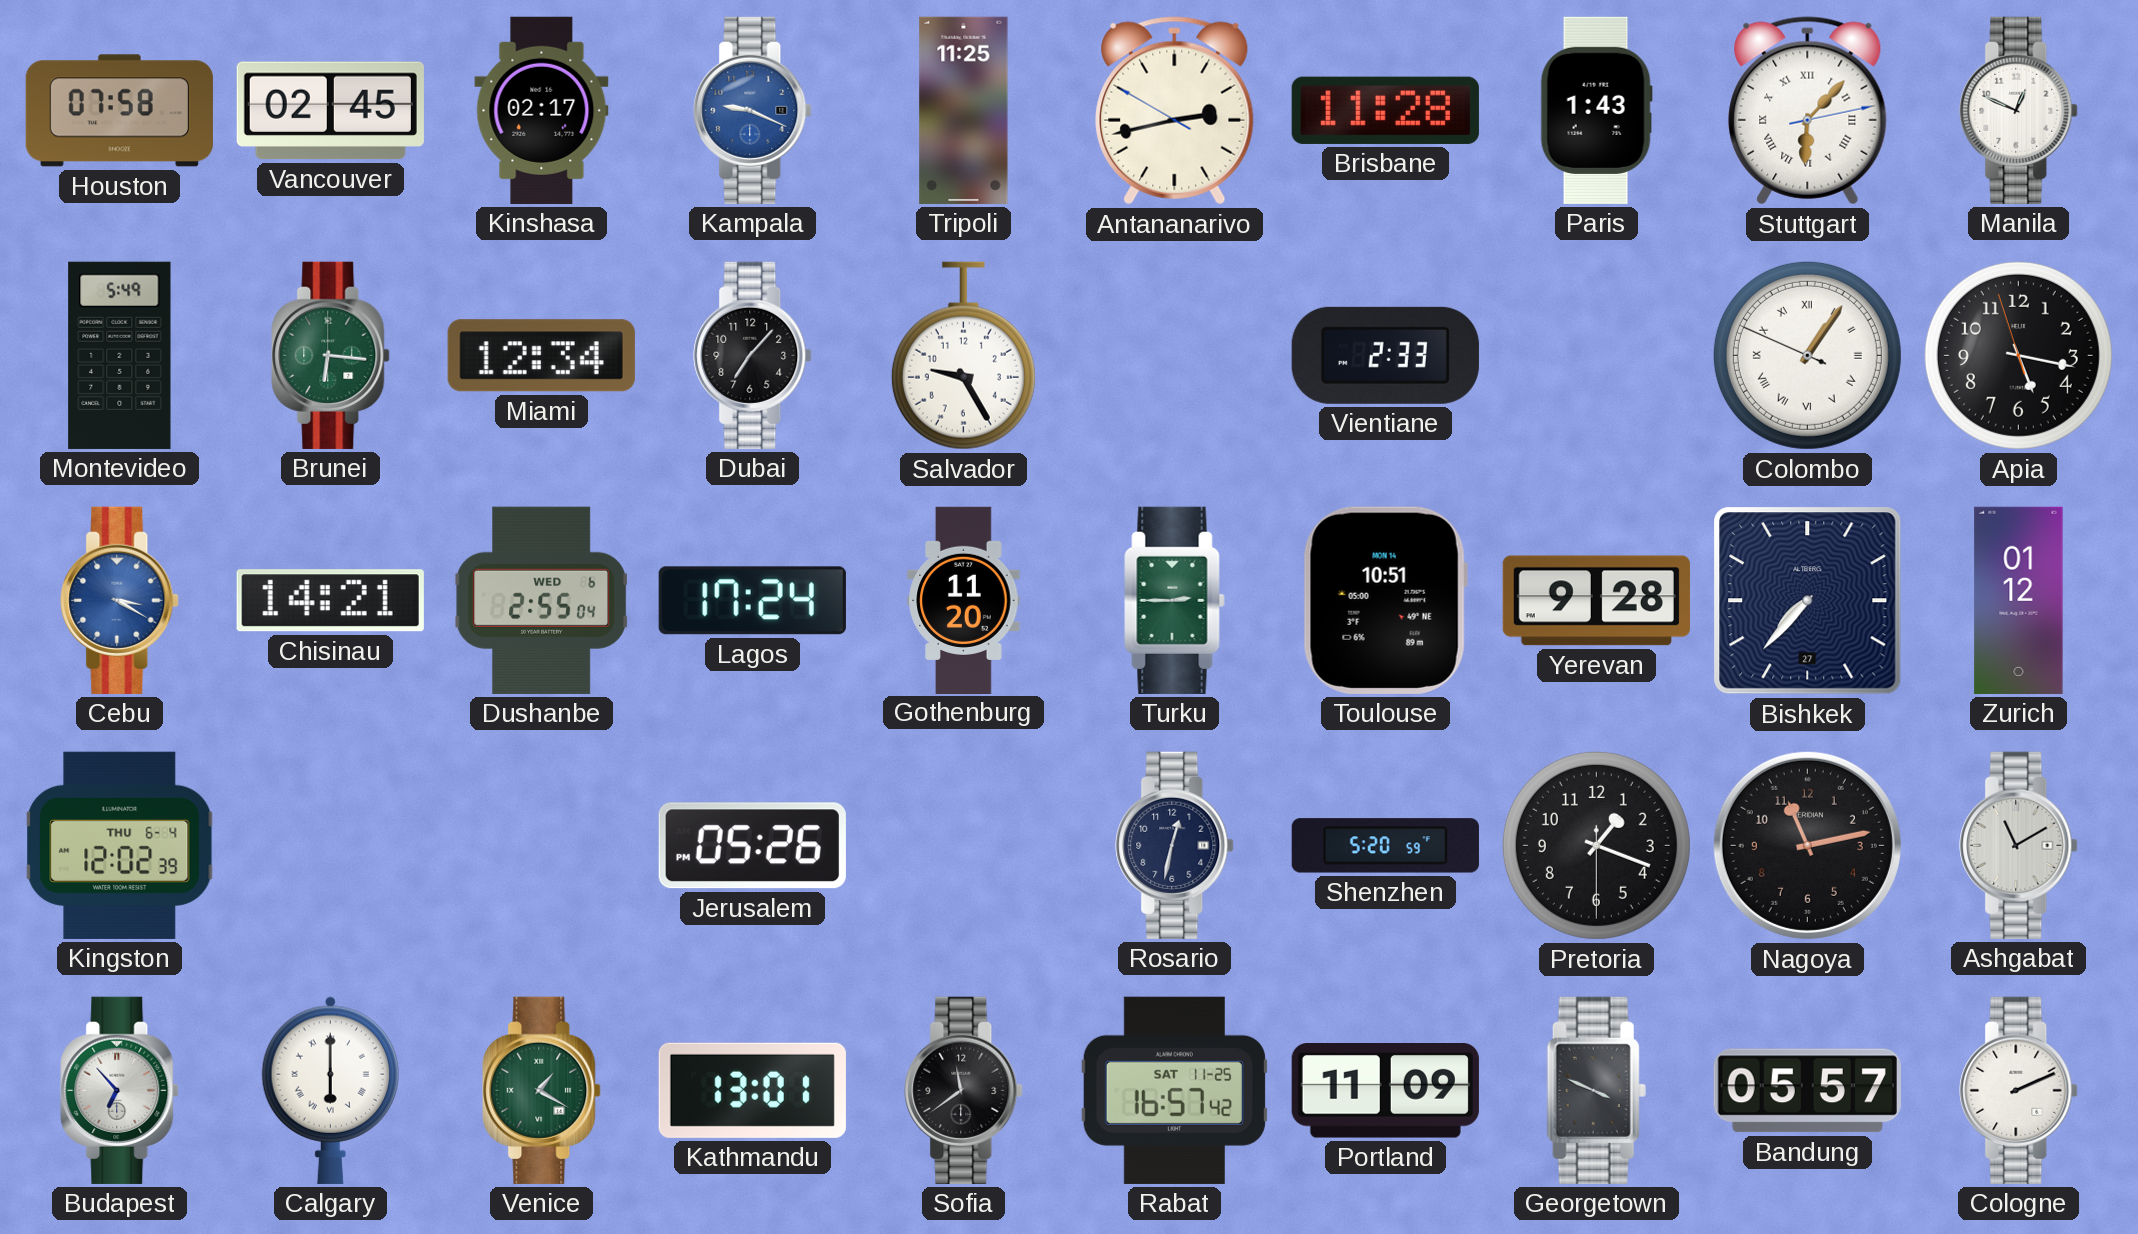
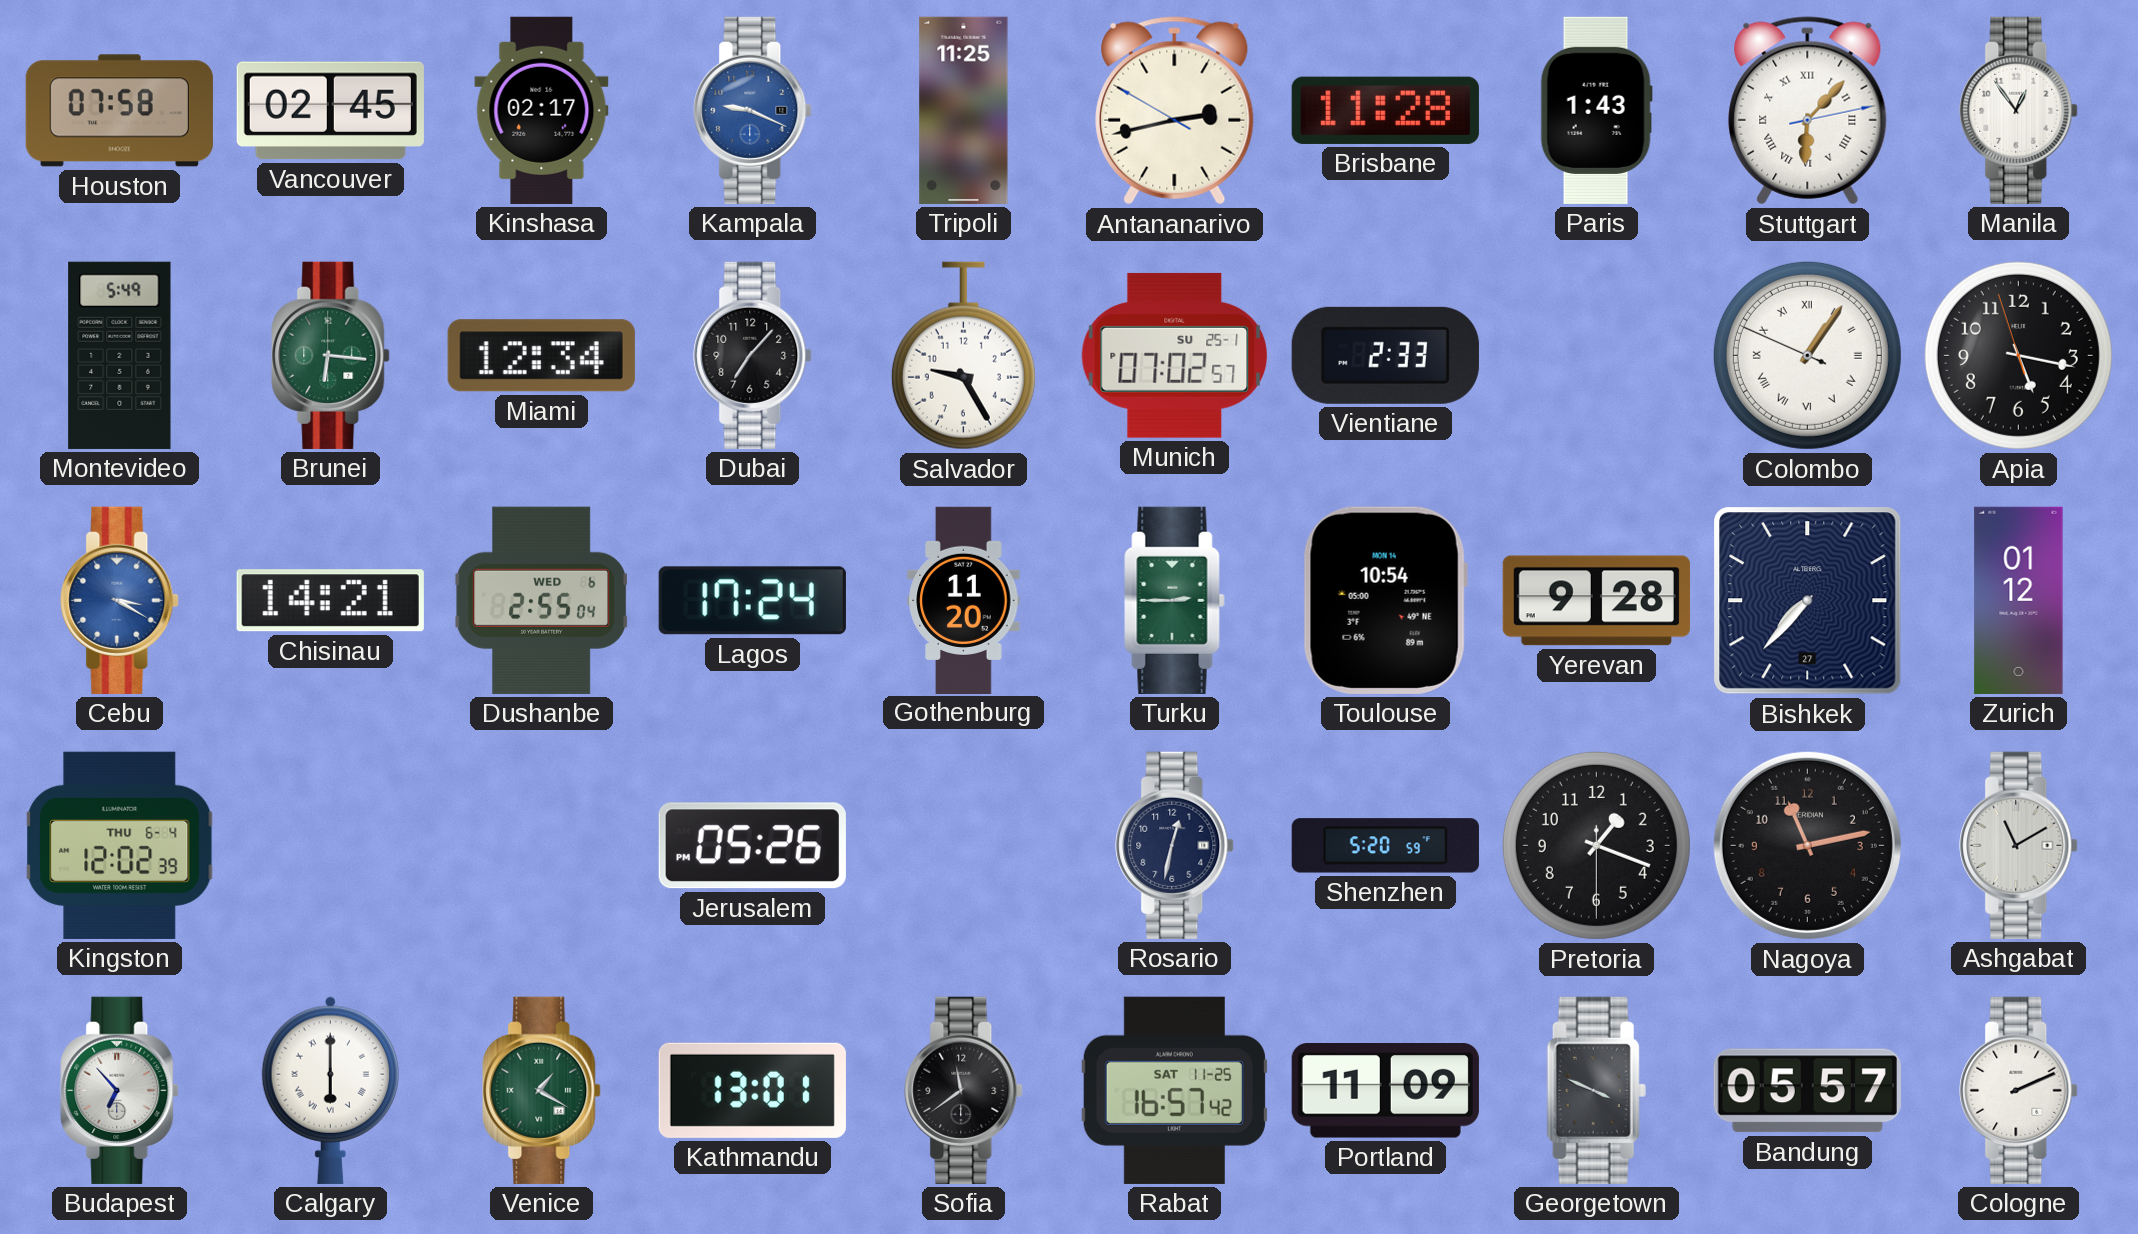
Manila: 12:49 -> 12:54
Munich: none -> 07:02
Toulouse: 10:51 -> 10:54
